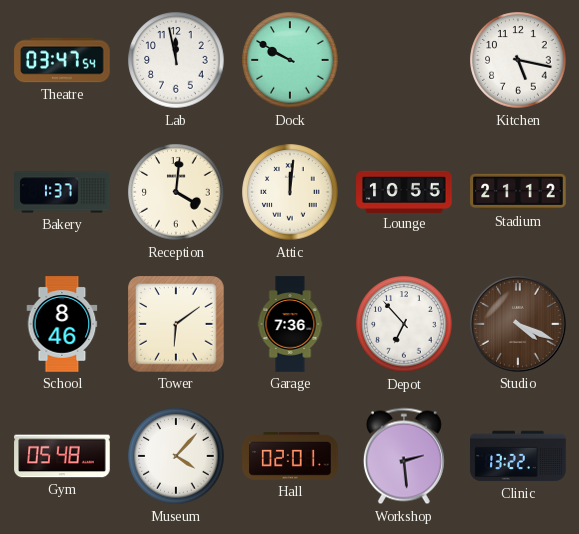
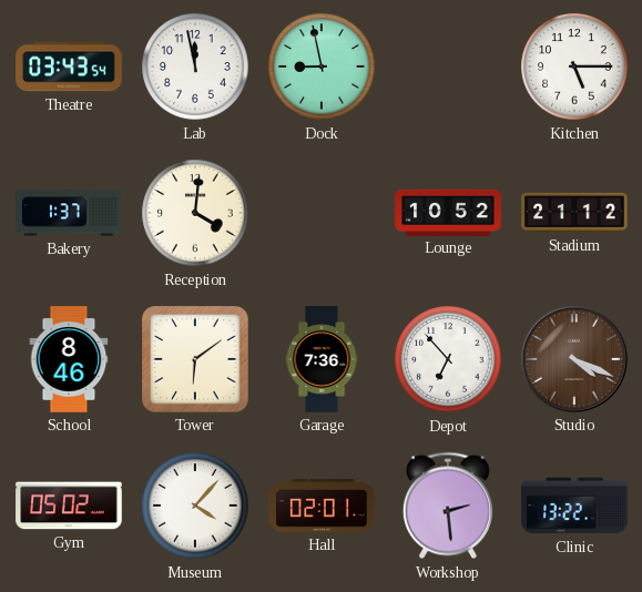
Theatre: 03:47 -> 03:43
Dock: 9:50 -> 8:58
Kitchen: 5:17 -> 5:15
Attic: 12:01 -> none
Lounge: 10:55 -> 10:52
Gym: 05:48 -> 05:02
